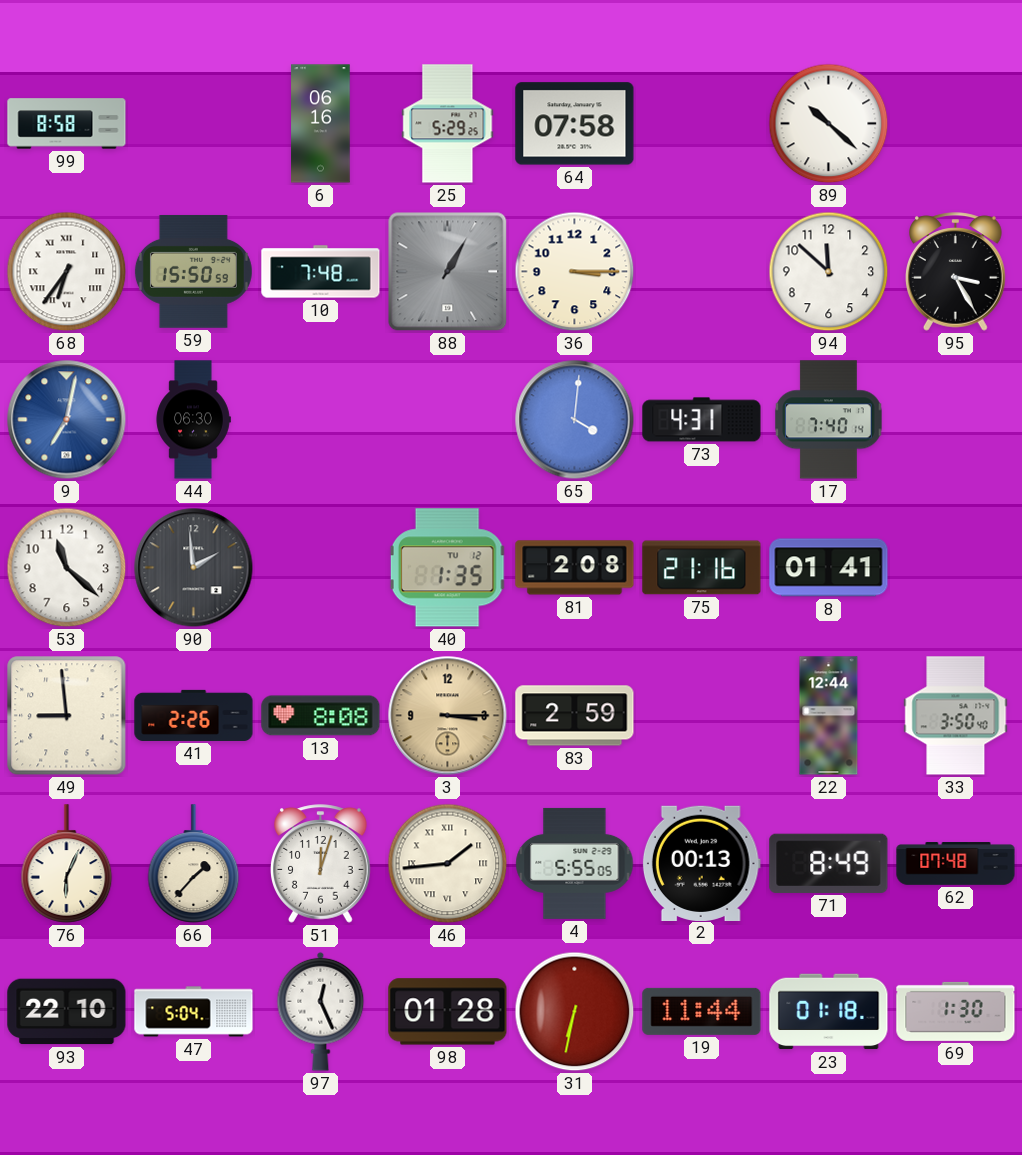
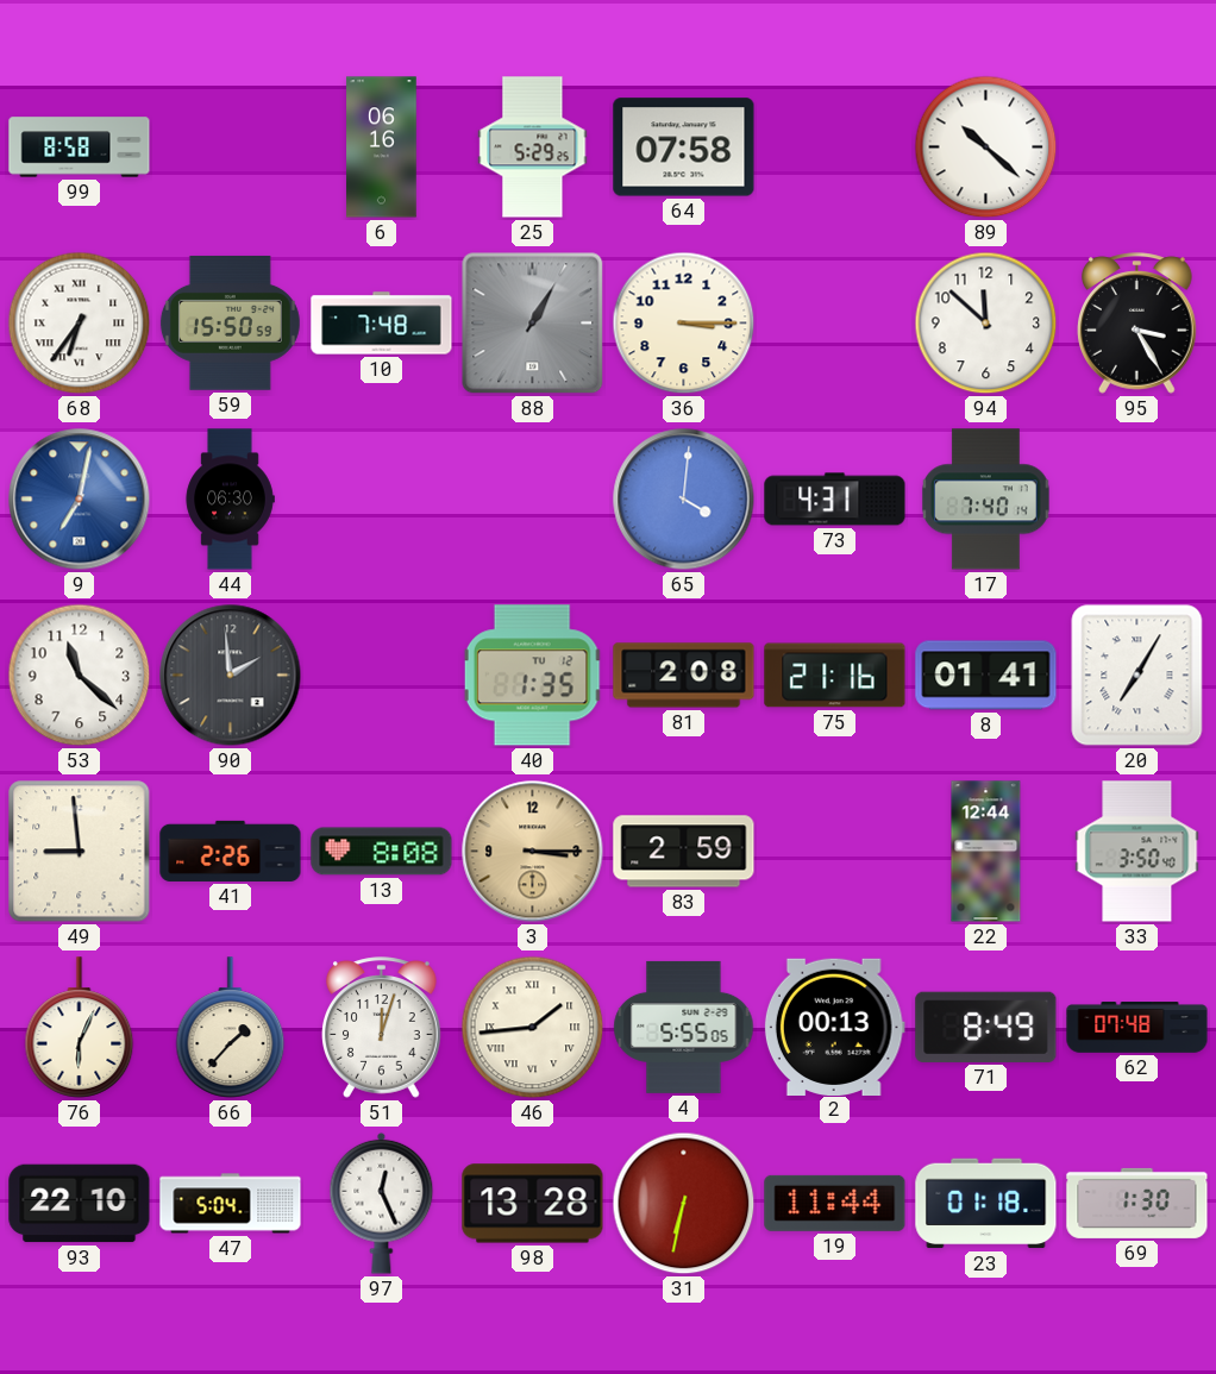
20: none -> 7:05
98: 01:28 -> 13:28
